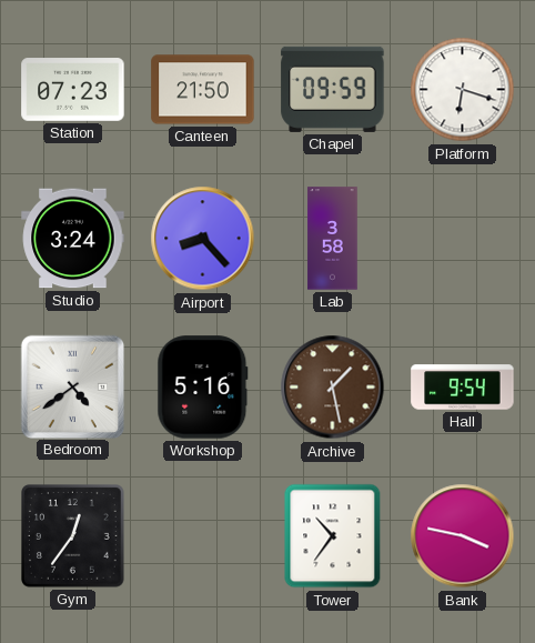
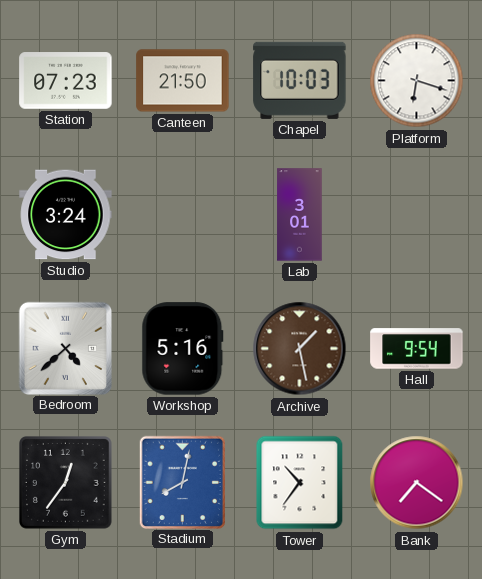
Chapel: 09:59 -> 10:03
Airport: 8:23 -> none
Lab: 3:58 -> 3:01
Bedroom: 4:39 -> 4:38
Stadium: none -> 8:02
Bank: 3:47 -> 7:21
